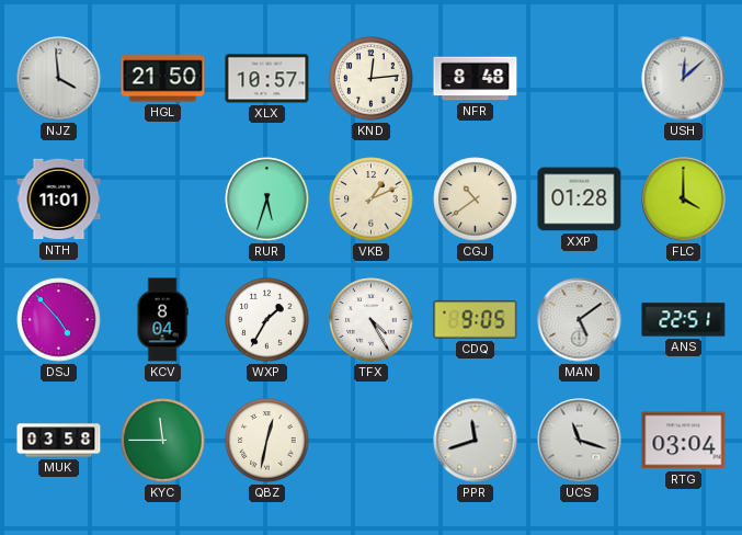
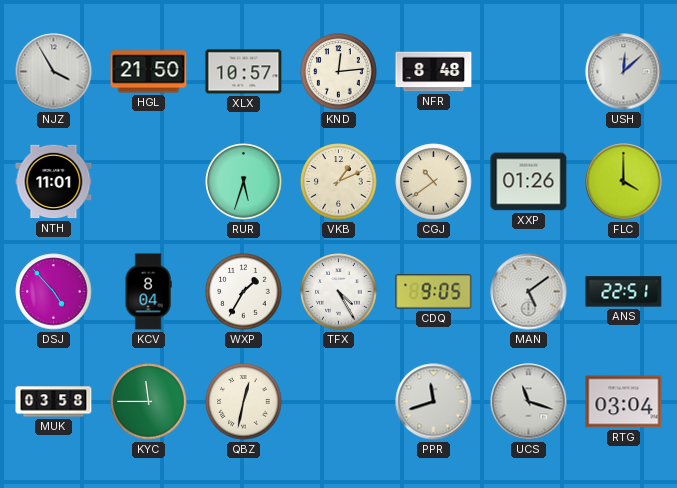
NJZ: 3:59 -> 3:55
XXP: 01:28 -> 01:26
